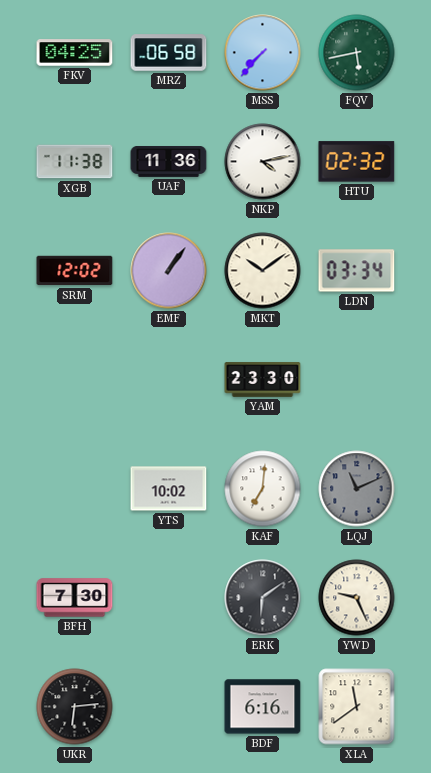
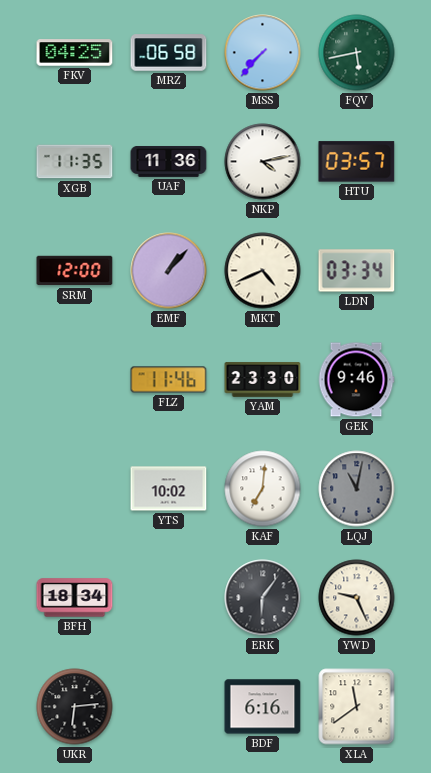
XGB: 11:38 -> 11:35
HTU: 02:32 -> 03:57
SRM: 12:02 -> 12:00
EMF: 1:06 -> 1:07
MKT: 10:09 -> 4:41
FLZ: none -> 11:46
GEK: none -> 9:46
LQJ: 11:11 -> 11:02
BFH: 7:30 -> 18:34
ERK: 6:09 -> 6:06
